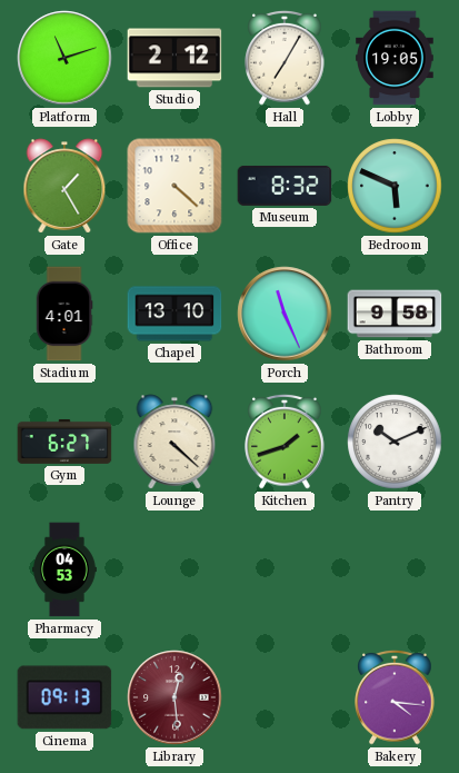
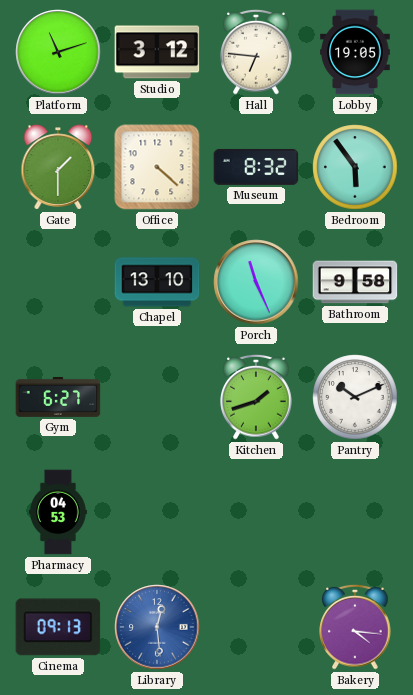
Studio: 2:12 -> 3:12
Hall: 7:05 -> 6:46
Gate: 1:25 -> 1:30
Bedroom: 5:49 -> 5:54
Stadium: 4:01 -> none
Lounge: 4:22 -> none
Library dial: burgundy -> blue
